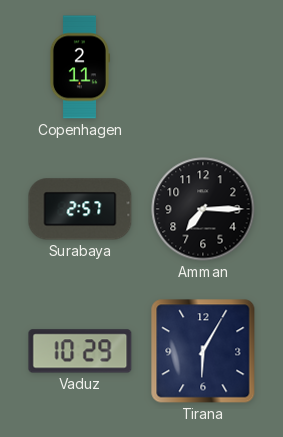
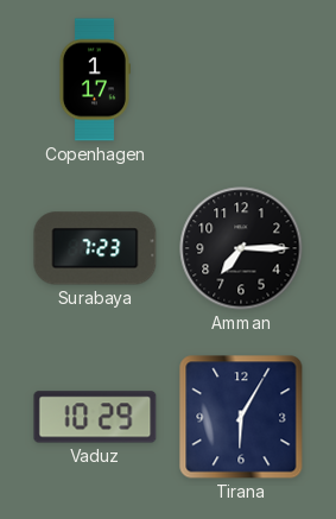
Copenhagen: 2:11 -> 1:17
Surabaya: 2:57 -> 7:23
